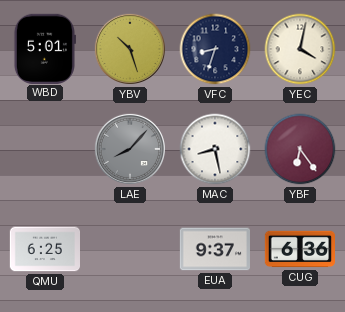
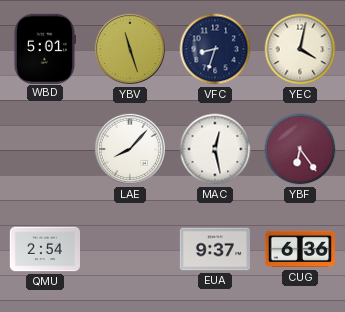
YBV: 10:27 -> 11:27
LAE dial: grey -> white
MAC: 8:28 -> 12:28
QMU: 6:25 -> 2:54
